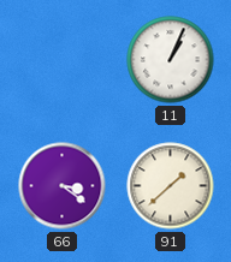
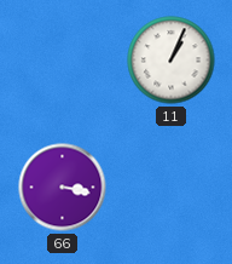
66: 3:21 -> 3:17
91: 1:38 -> none
